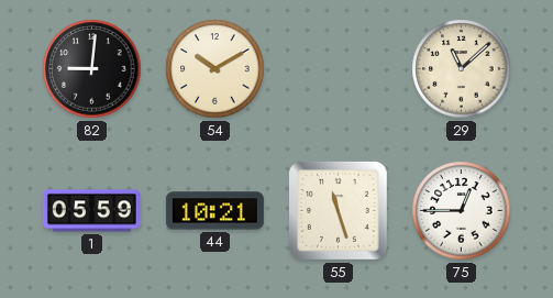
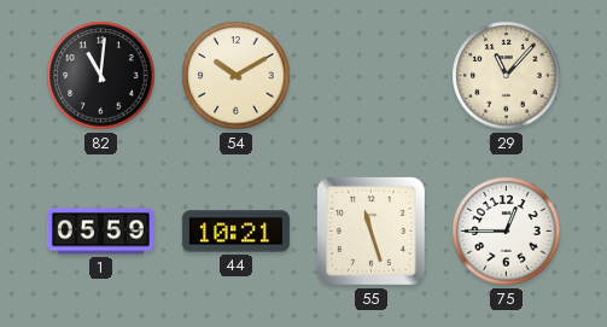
82: 9:01 -> 11:01
29: 11:08 -> 11:07
